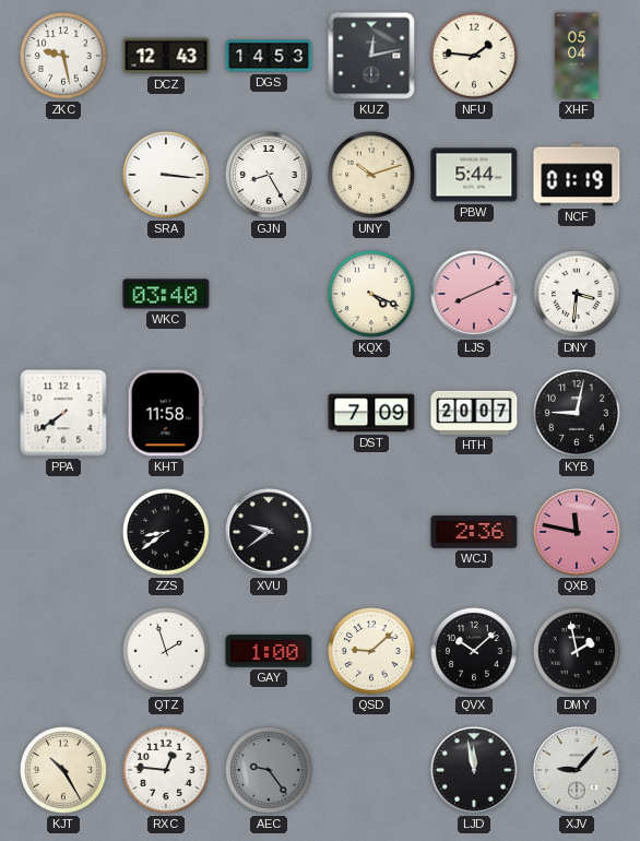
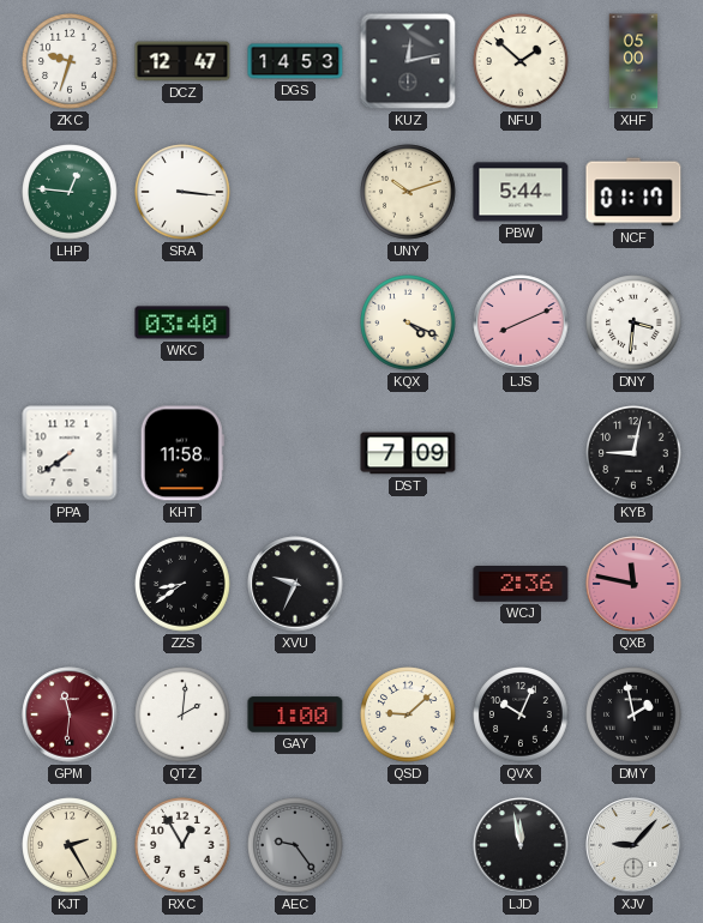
ZKC: 9:28 -> 9:33
DCZ: 12:43 -> 12:47
NFU: 1:46 -> 1:52
XHF: 05:04 -> 05:00
LHP: none -> 12:46
GJN: 8:25 -> none
NCF: 01:19 -> 01:17
HTH: 20:07 -> none
XVU: 9:39 -> 9:34
GPM: none -> 11:31
QTZ: 1:57 -> 2:01
QVX: 10:08 -> 10:04
KJT: 10:25 -> 2:25
RXC: 12:46 -> 12:55
